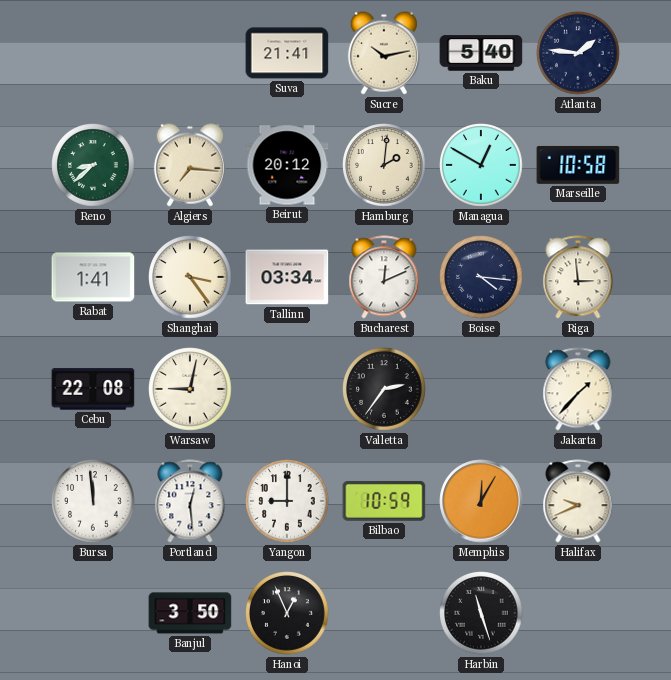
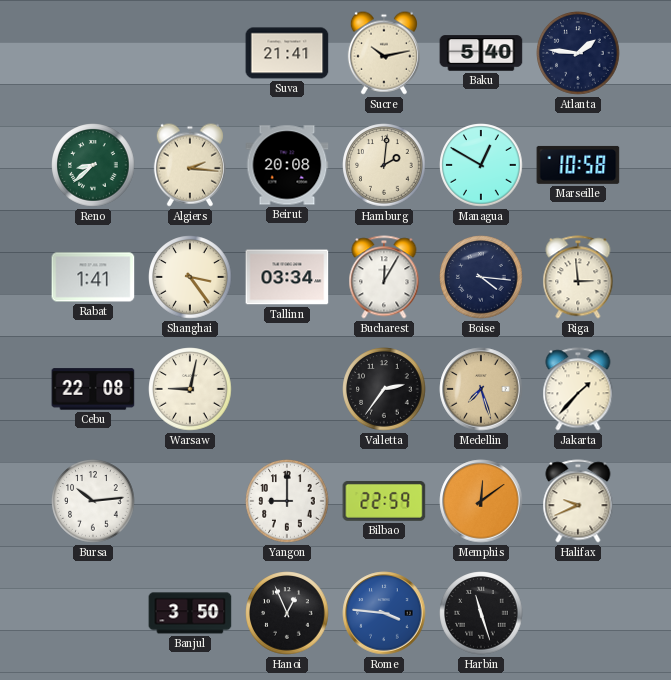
Algiers: 7:16 -> 2:16
Beirut: 20:12 -> 20:08
Bucharest: 12:11 -> 12:05
Medellin: none -> 7:27
Bursa: 11:59 -> 10:14
Portland: 12:29 -> none
Bilbao: 10:59 -> 22:59
Memphis: 12:05 -> 12:09
Rome: none -> 3:46
